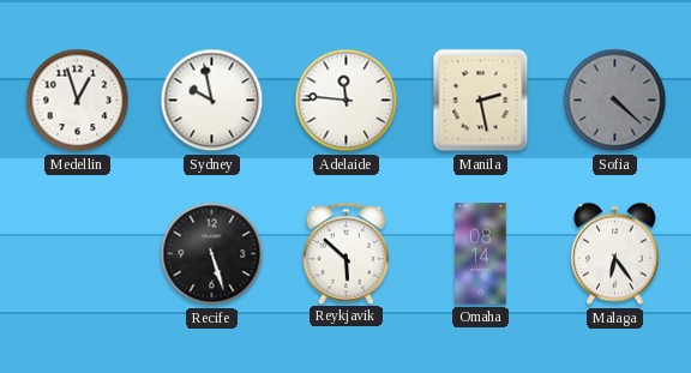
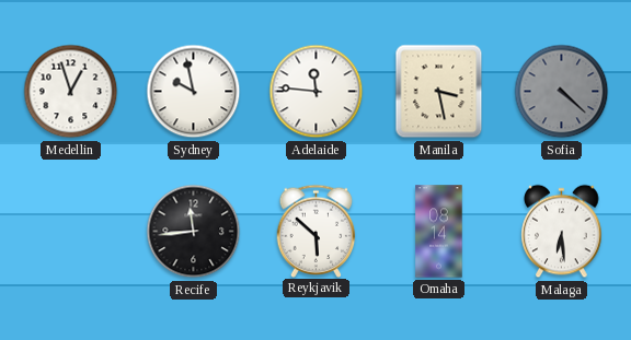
Manila: 2:28 -> 3:28
Recife: 5:27 -> 11:44
Malaga: 6:24 -> 6:29
